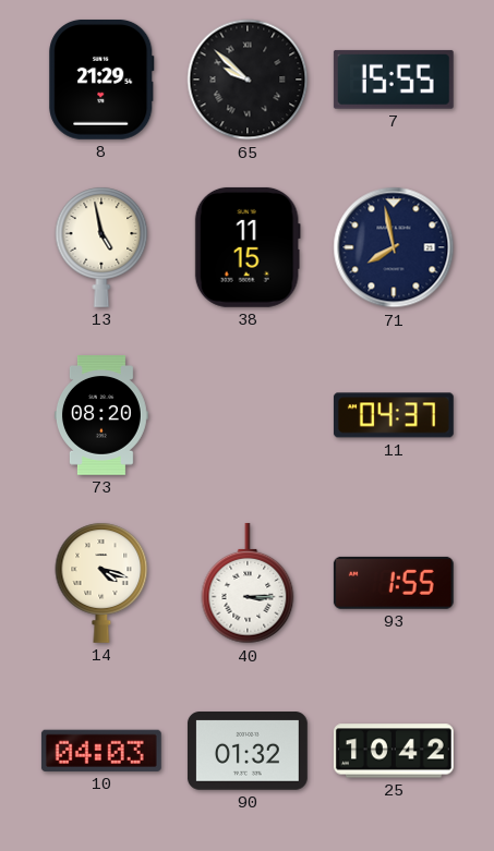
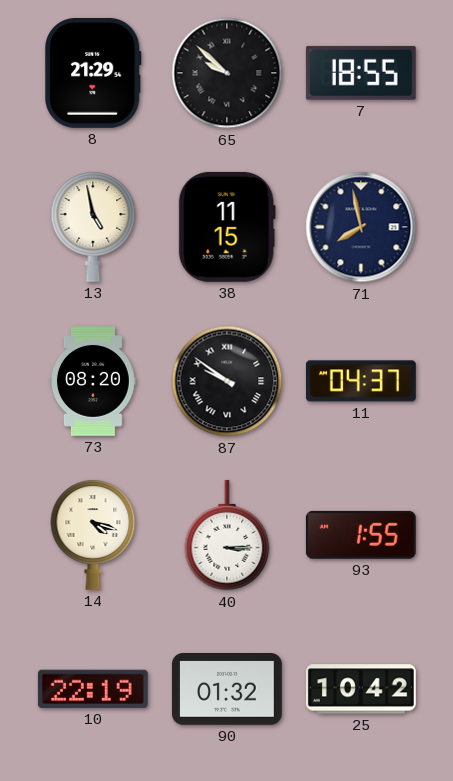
7: 15:55 -> 18:55
87: none -> 9:51
10: 04:03 -> 22:19
